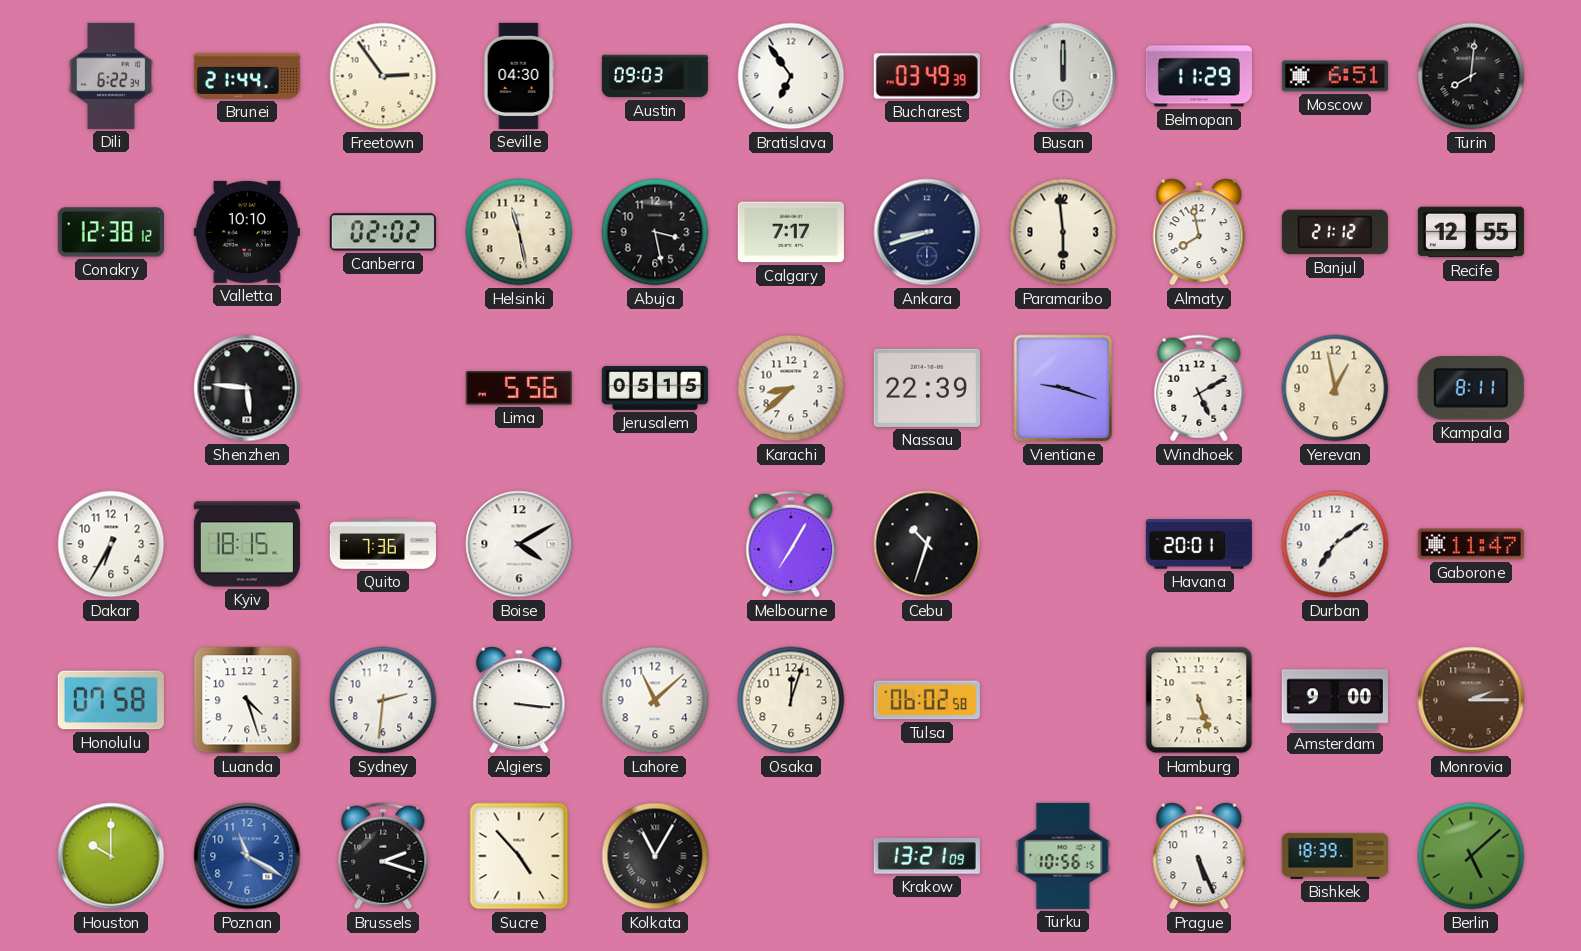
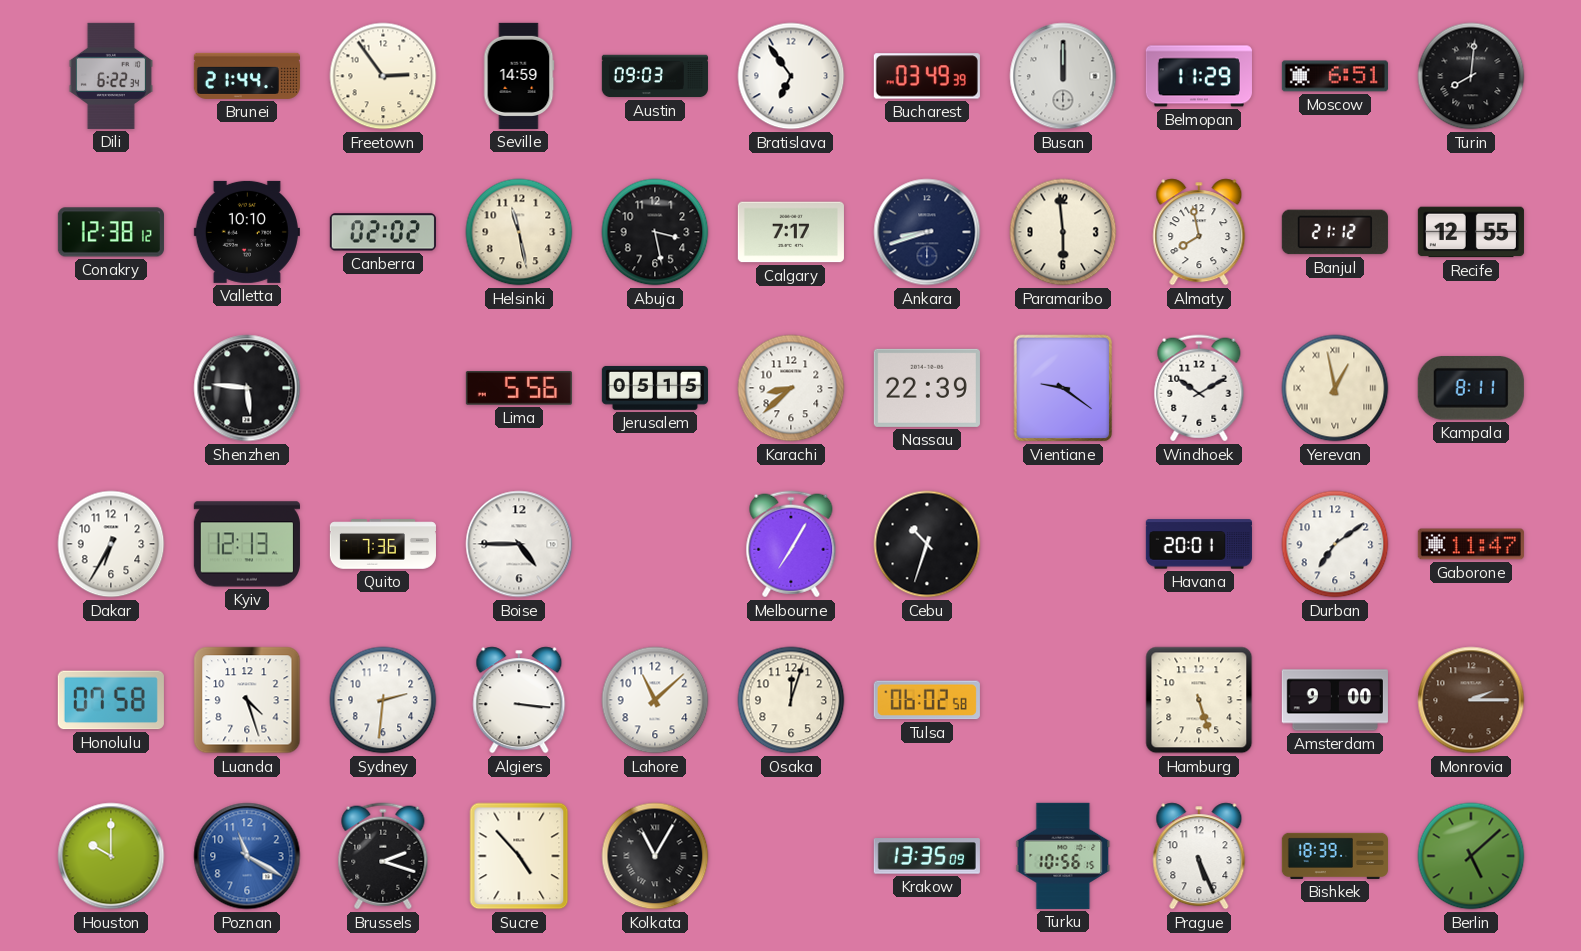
Seville: 04:30 -> 14:59
Vientiane: 9:18 -> 9:21
Windhoek: 5:10 -> 10:10
Yerevan numerals: Arabic -> Roman
Kyiv: 18:15 -> 12:13
Boise: 4:10 -> 4:45
Krakow: 13:21 -> 13:35
